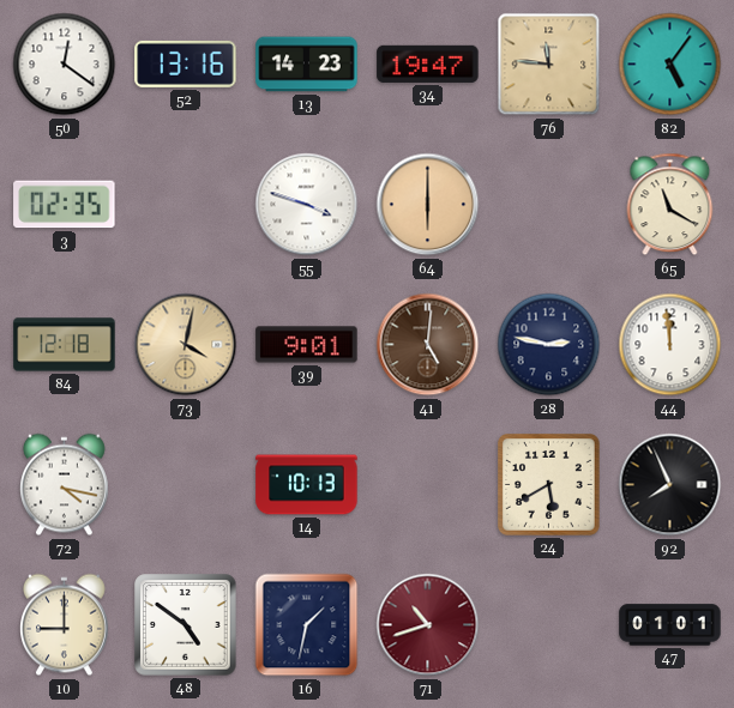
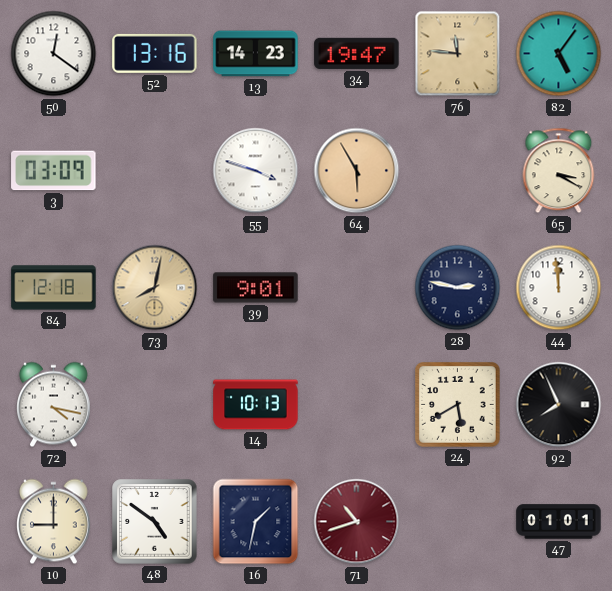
3: 02:35 -> 03:09
64: 6:00 -> 5:55
65: 11:20 -> 3:20
73: 4:02 -> 8:02
41: 5:01 -> none
